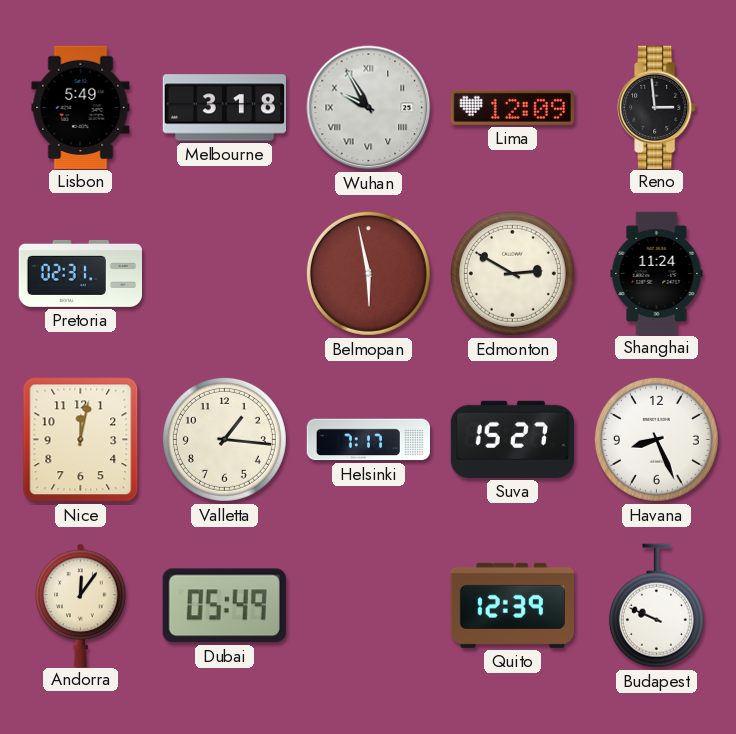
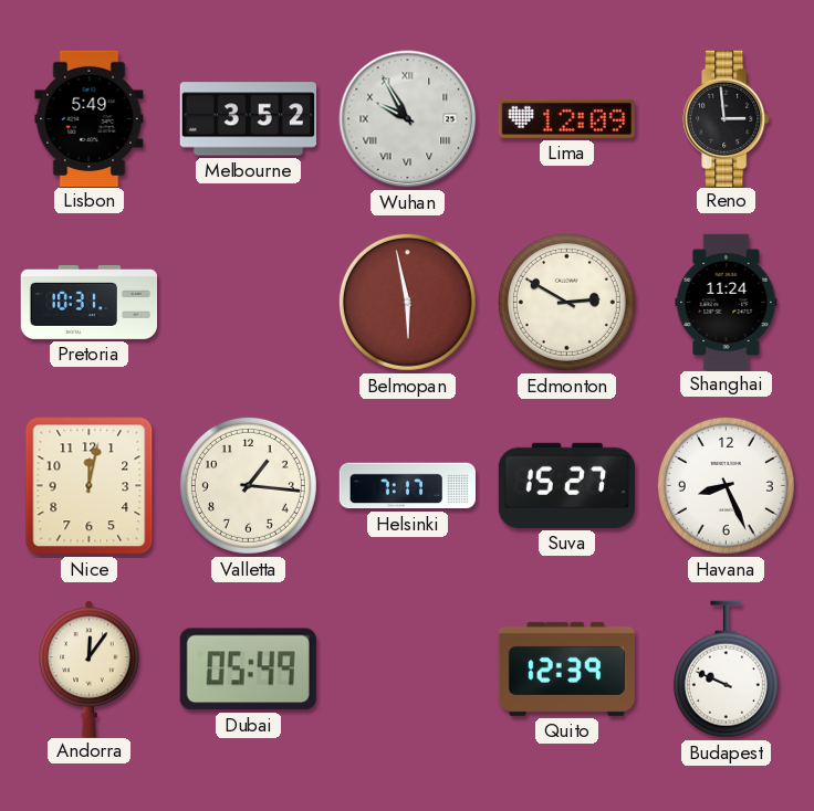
Melbourne: 3:18 -> 3:52
Pretoria: 02:31 -> 10:31
